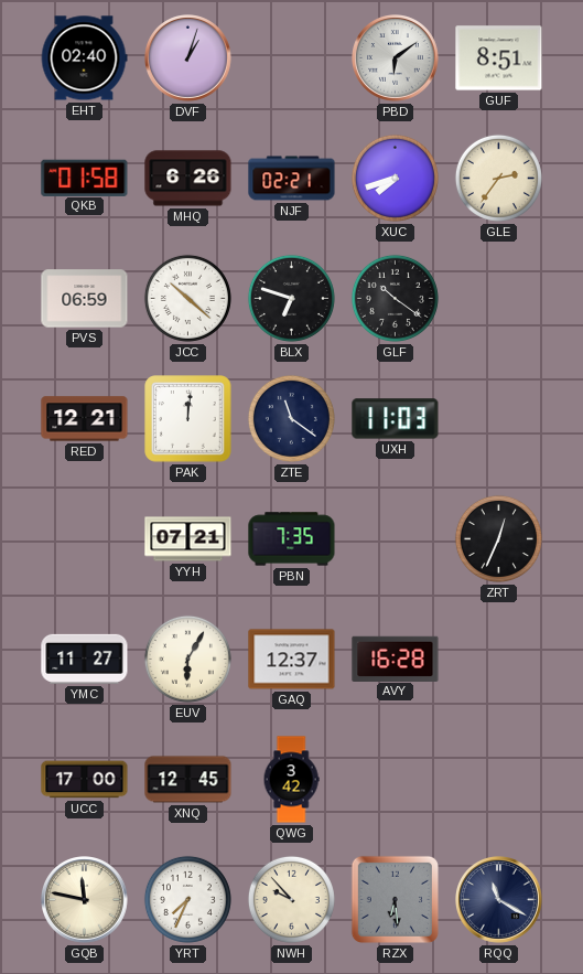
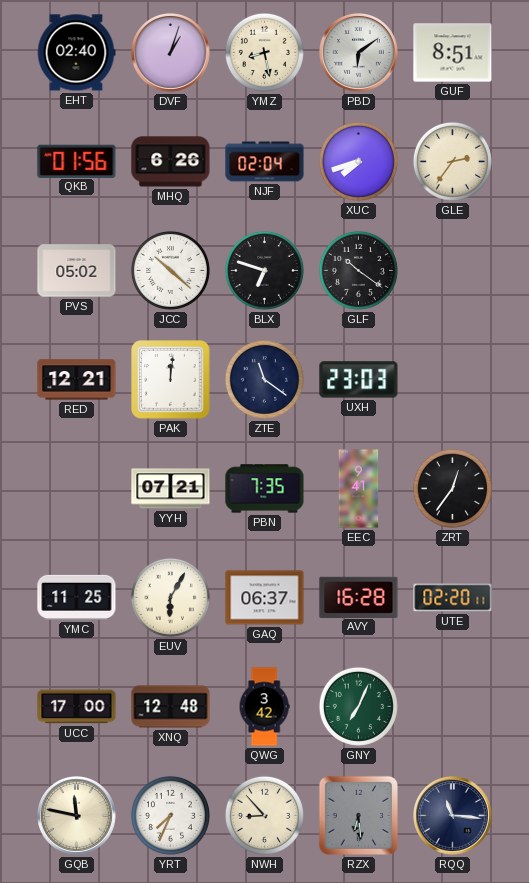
YMZ: none -> 8:28
QKB: 01:58 -> 01:56
NJF: 02:21 -> 02:04
PVS: 06:59 -> 05:02
UXH: 11:03 -> 23:03
EEC: none -> 9:41
ZRT: 12:34 -> 12:36
YMC: 11:27 -> 11:25
GAQ: 12:37 -> 06:37
UTE: none -> 02:20
XNQ: 12:45 -> 12:48
GNY: none -> 7:04
NWH: 9:53 -> 8:53
RQQ: 11:20 -> 11:16
